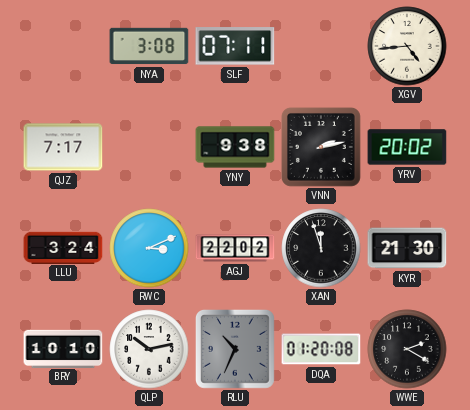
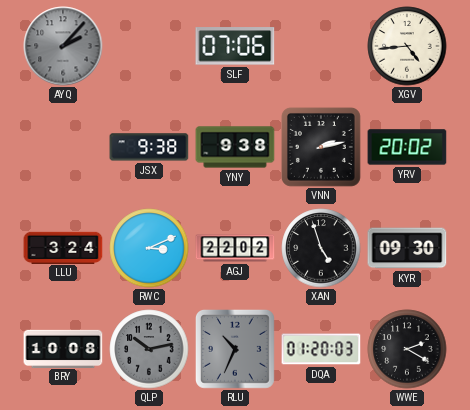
AYQ: none -> 2:07
NYA: 3:08 -> none
SLF: 07:11 -> 07:06
QJZ: 7:17 -> none
JSX: none -> 9:38
XAN: 11:57 -> 4:57
KYR: 21:30 -> 09:30
BRY: 10:10 -> 10:08
QLP dial: white -> grey
DQA: 01:20:08 -> 01:20:03
